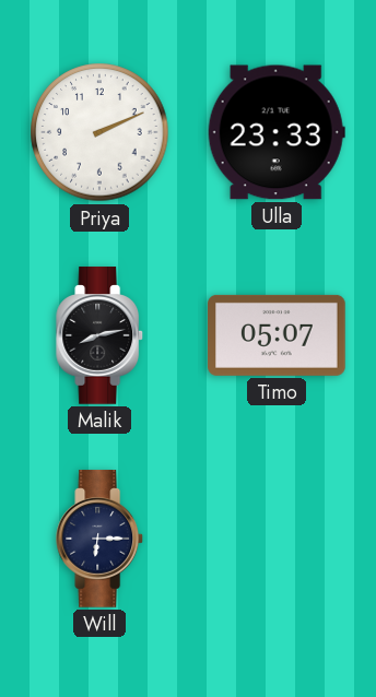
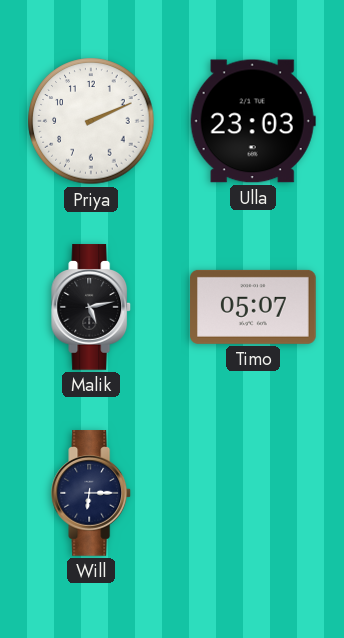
Ulla: 23:33 -> 23:03
Malik: 8:13 -> 5:13
